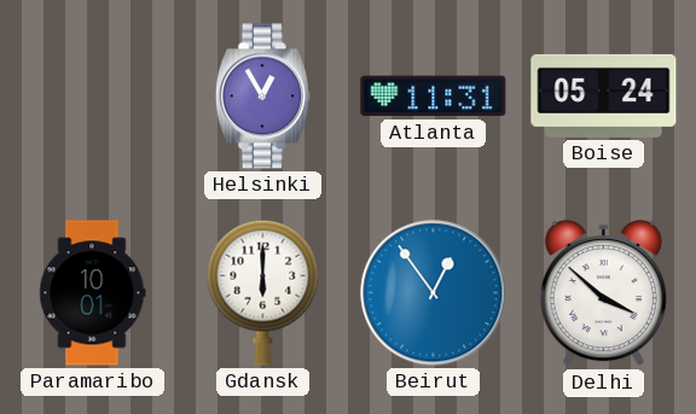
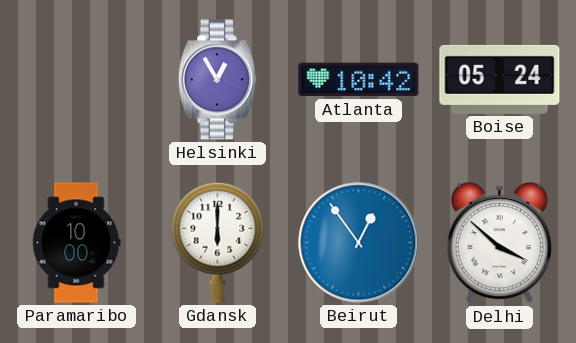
Atlanta: 11:31 -> 10:42
Paramaribo: 10:01 -> 10:00
